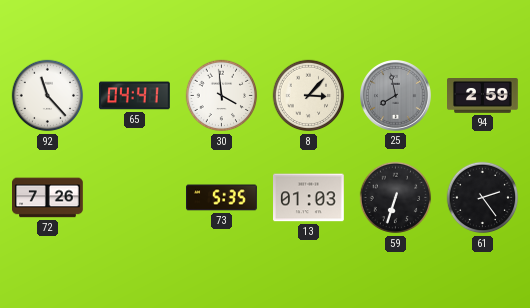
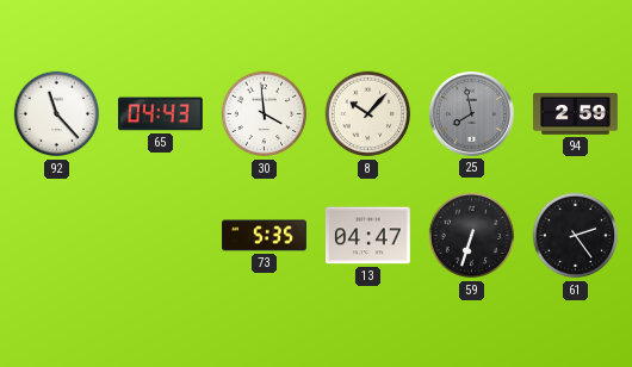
65: 04:41 -> 04:43
8: 3:07 -> 10:07
72: 7:26 -> none
13: 01:03 -> 04:47
